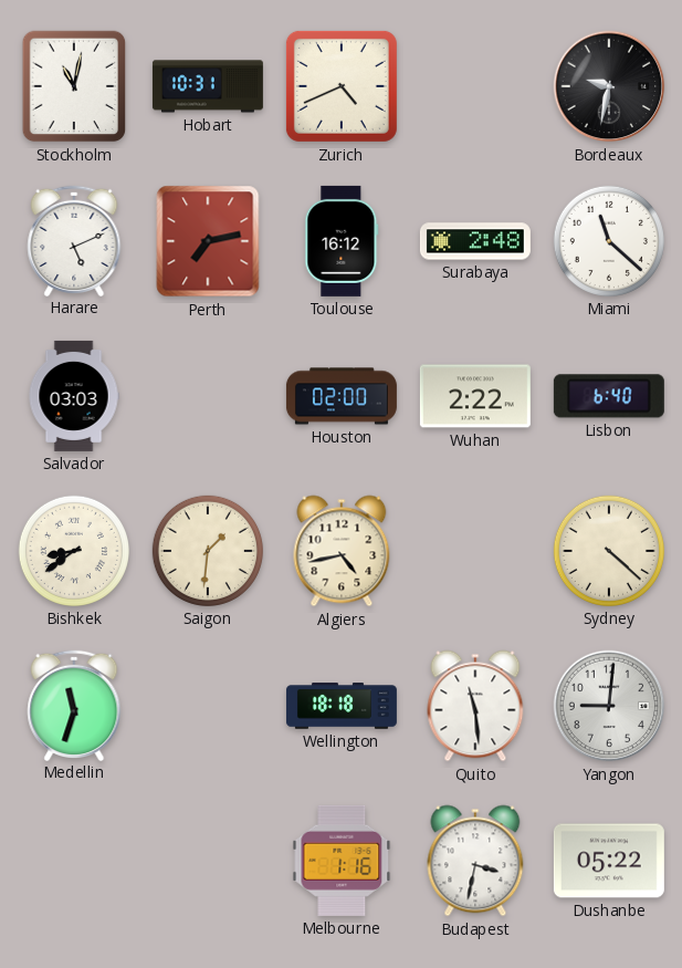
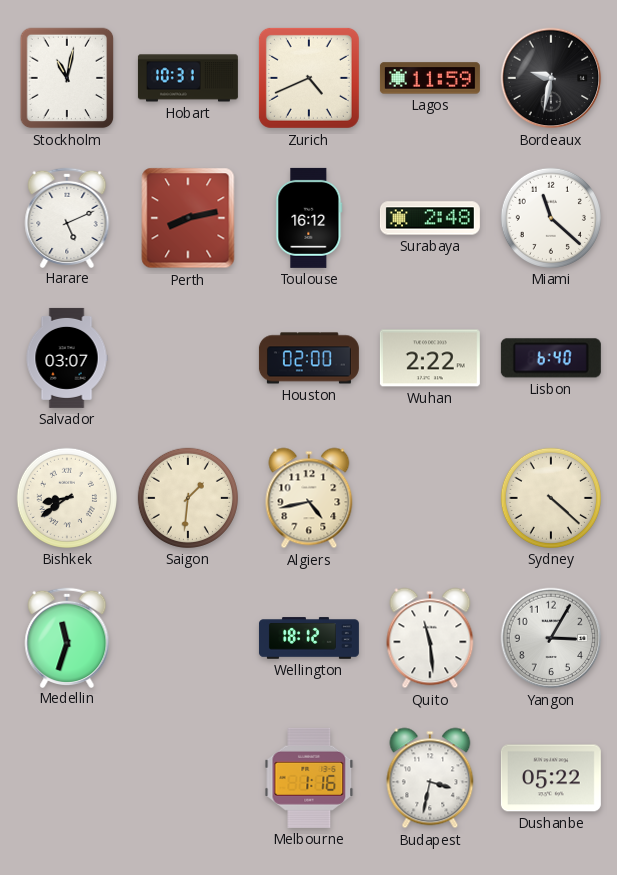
Lagos: none -> 11:59
Perth: 7:13 -> 8:13
Salvador: 03:03 -> 03:07
Wellington: 18:18 -> 18:12
Yangon: 9:01 -> 3:05
